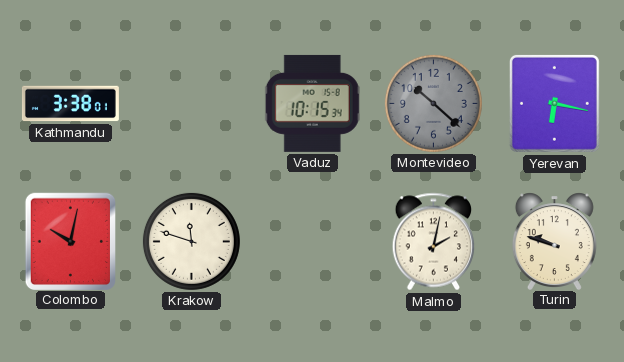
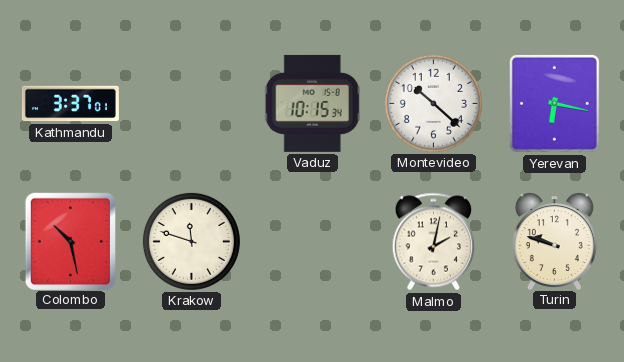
Kathmandu: 3:38 -> 3:37
Montevideo dial: grey -> white
Colombo: 10:02 -> 10:28
